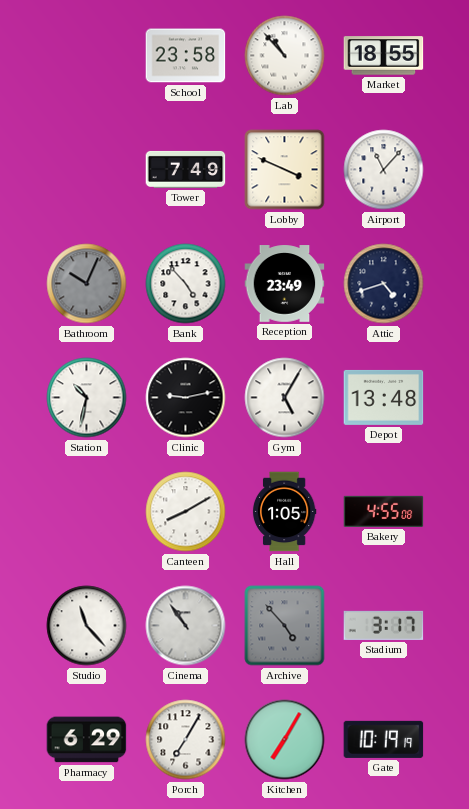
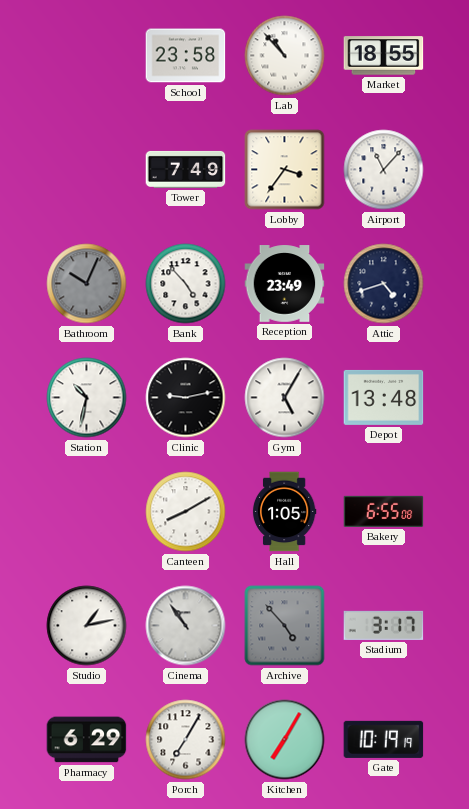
Lobby: 3:49 -> 3:36
Bakery: 4:55 -> 6:55
Studio: 11:23 -> 1:13
